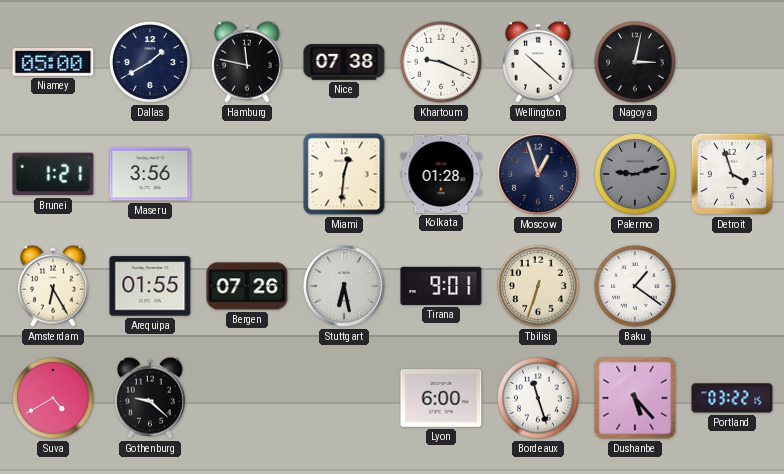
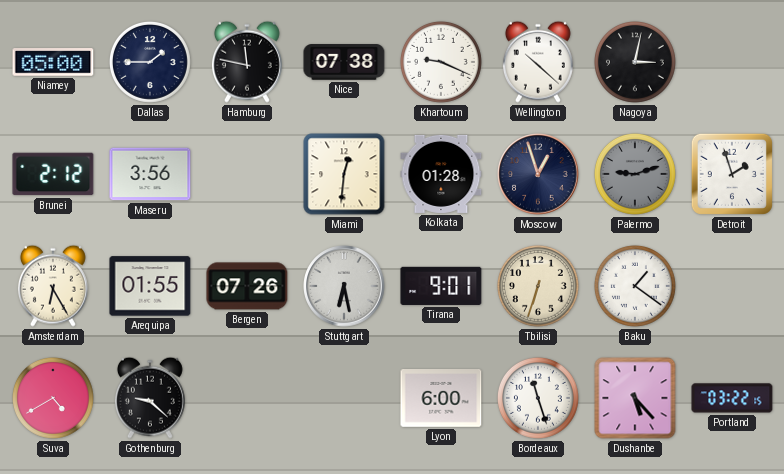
Dallas: 1:40 -> 1:45
Brunei: 1:21 -> 2:12
Detroit: 3:57 -> 1:57
